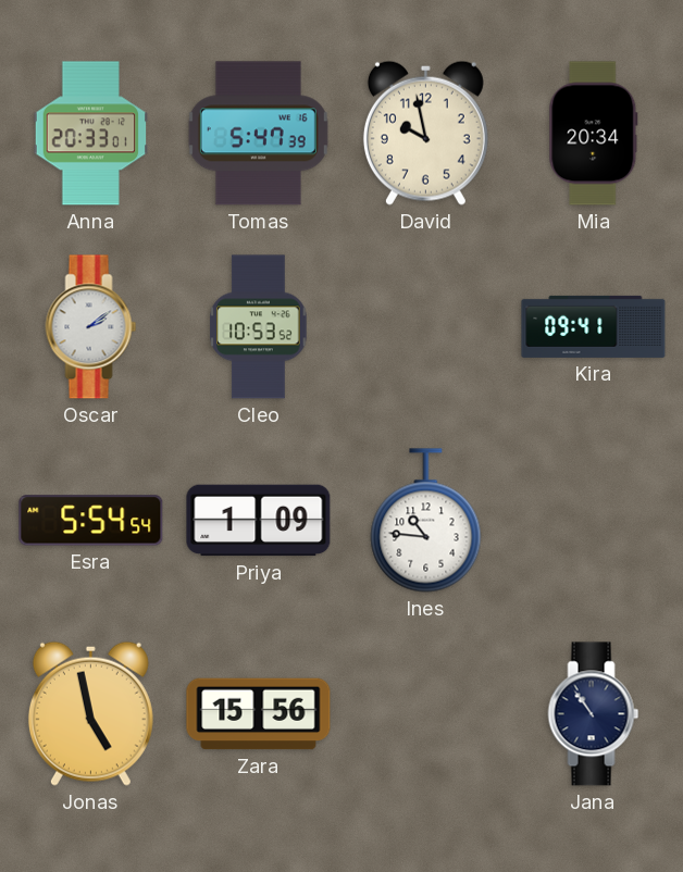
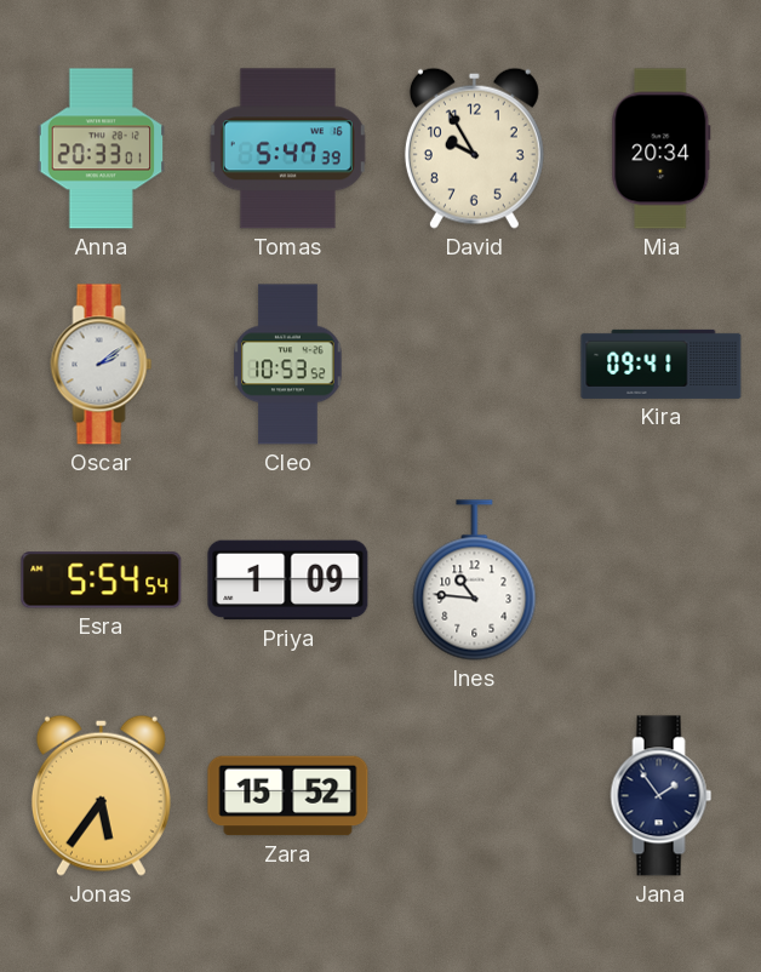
David: 9:58 -> 9:55
Jonas: 4:58 -> 5:36
Zara: 15:56 -> 15:52
Jana: 10:54 -> 1:54
